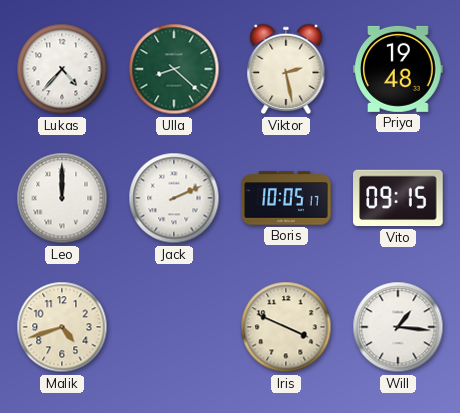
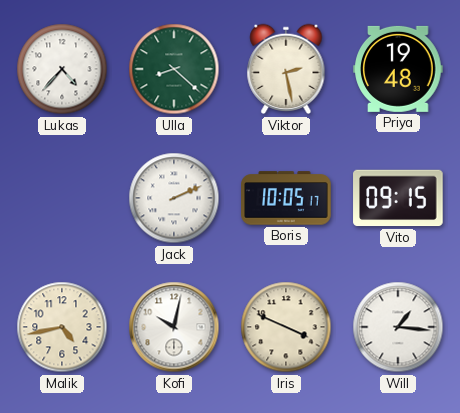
Leo: 12:00 -> none
Malik: 4:42 -> 4:43
Kofi: none -> 10:02
